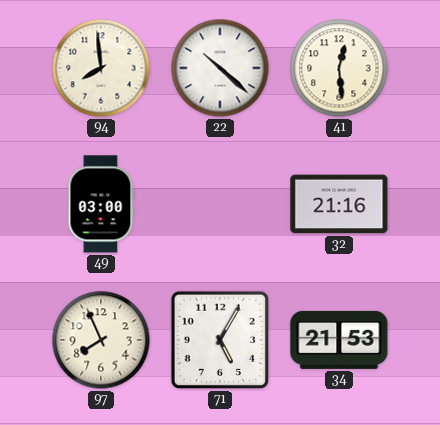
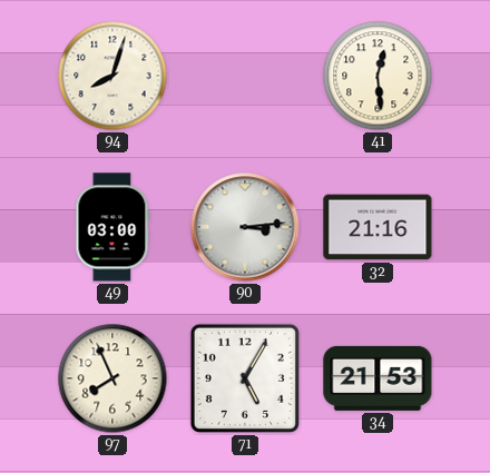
94: 7:59 -> 8:03
22: 10:22 -> none
90: none -> 3:14
